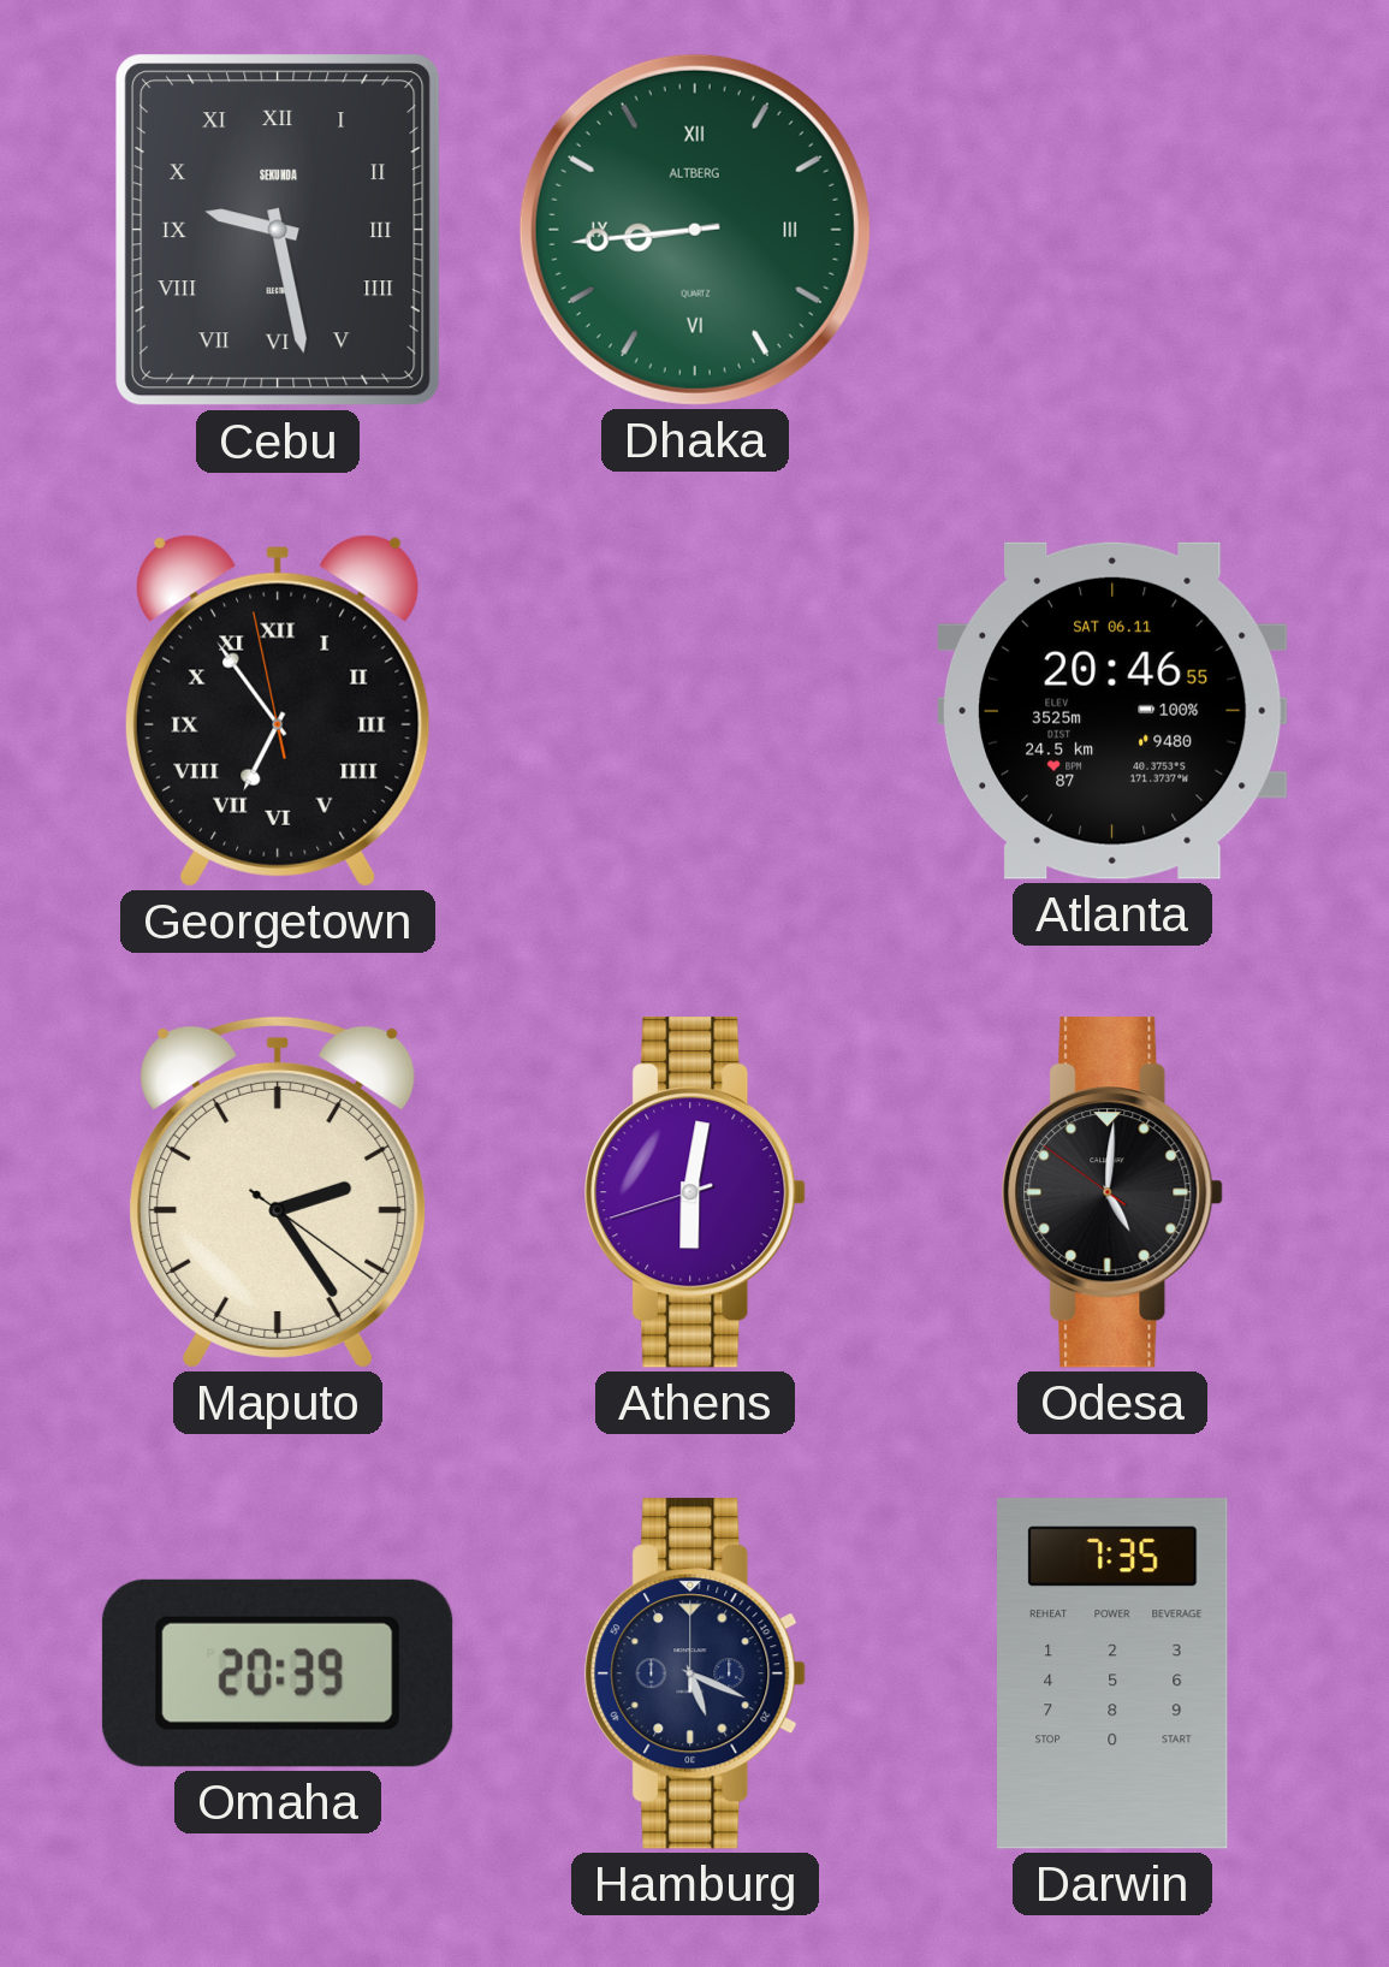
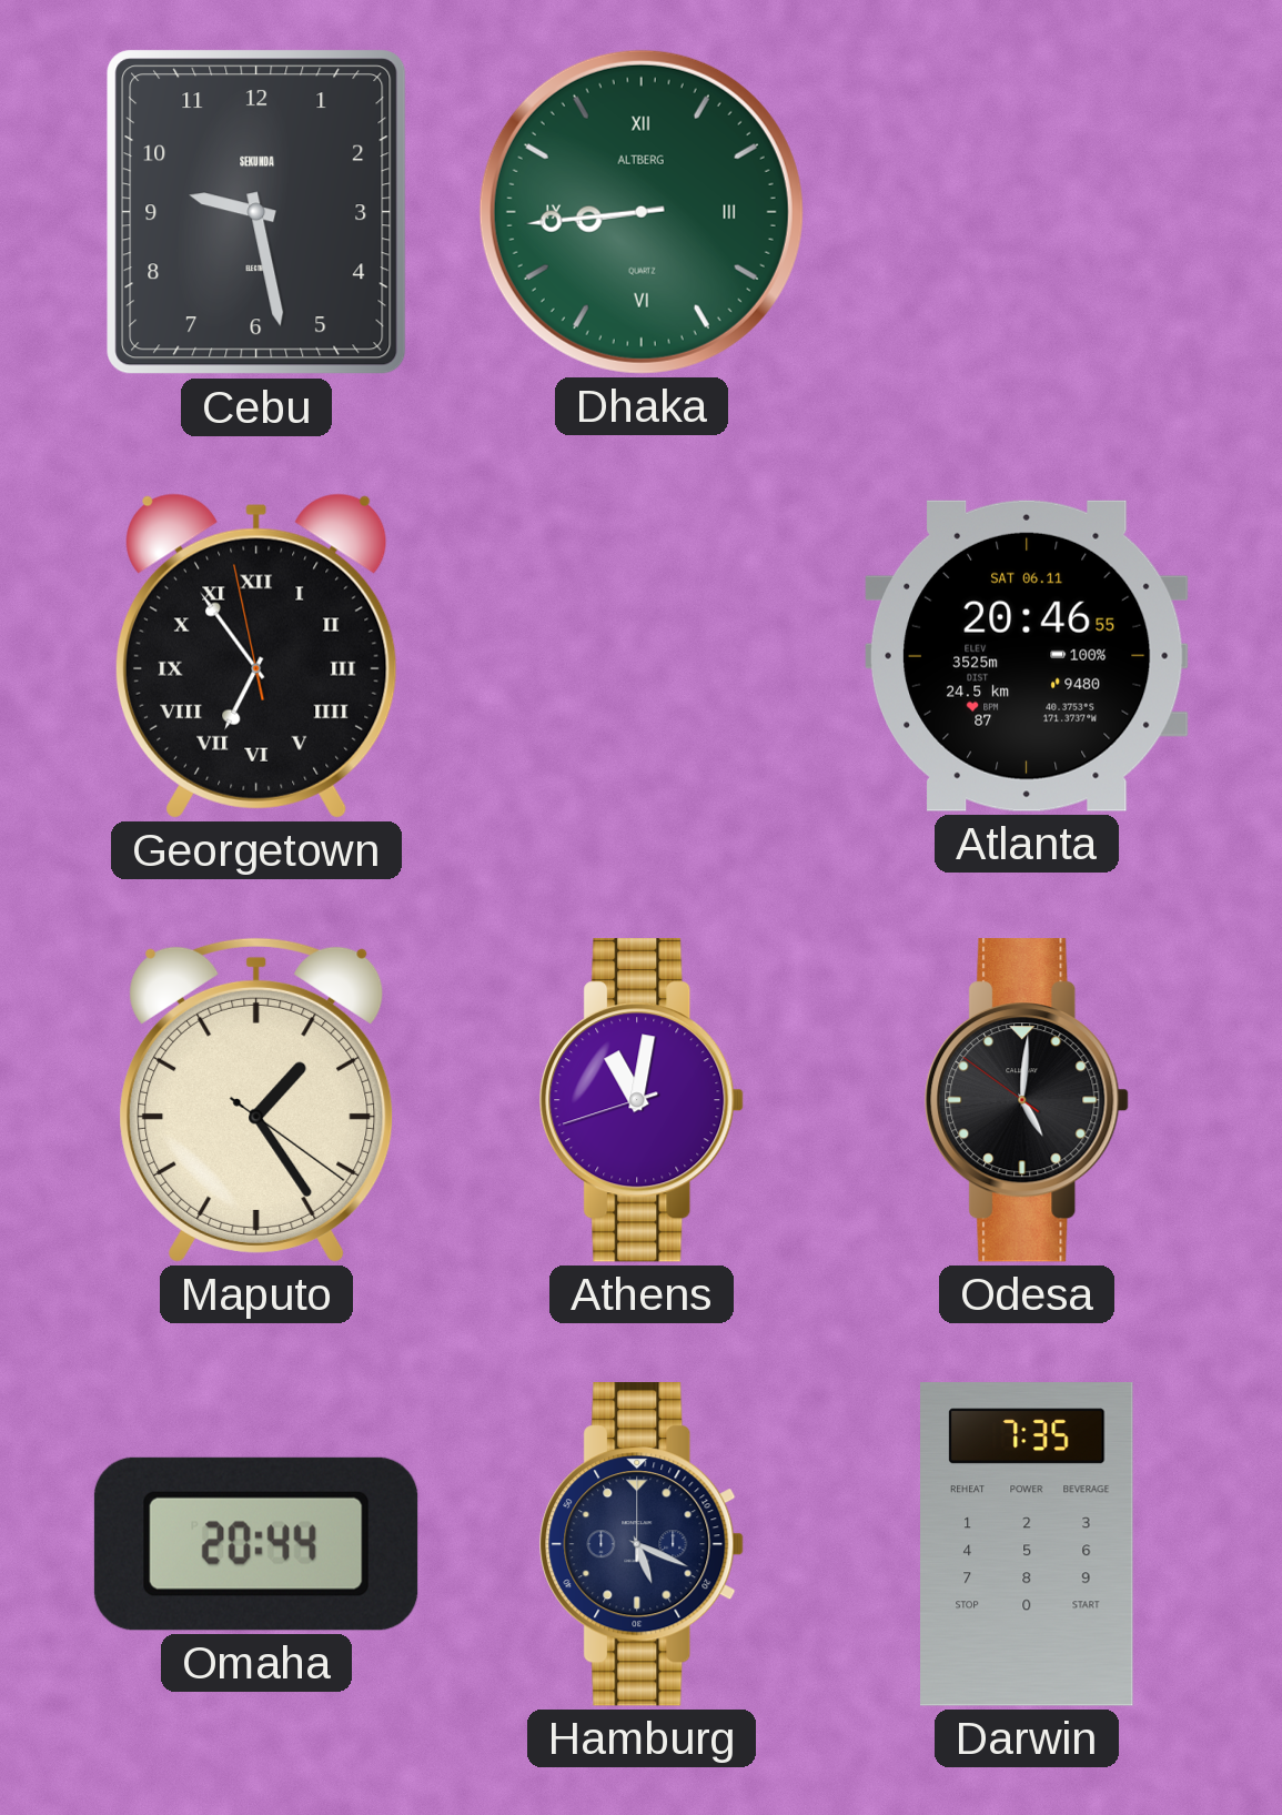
Cebu numerals: Roman -> Arabic
Maputo: 2:24 -> 1:24
Athens: 6:01 -> 11:01
Omaha: 20:39 -> 20:44
